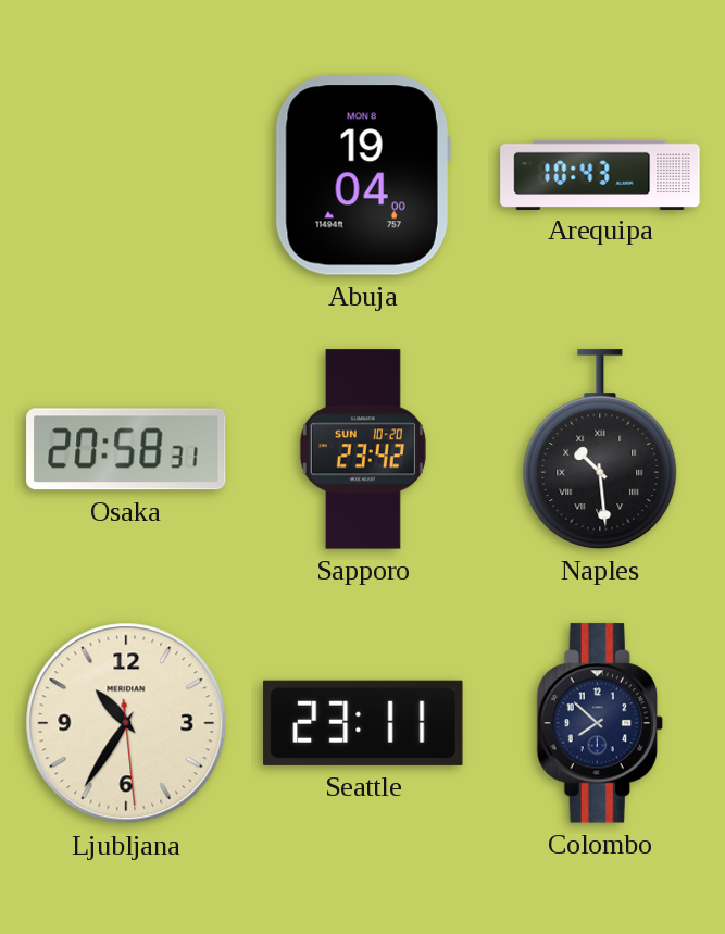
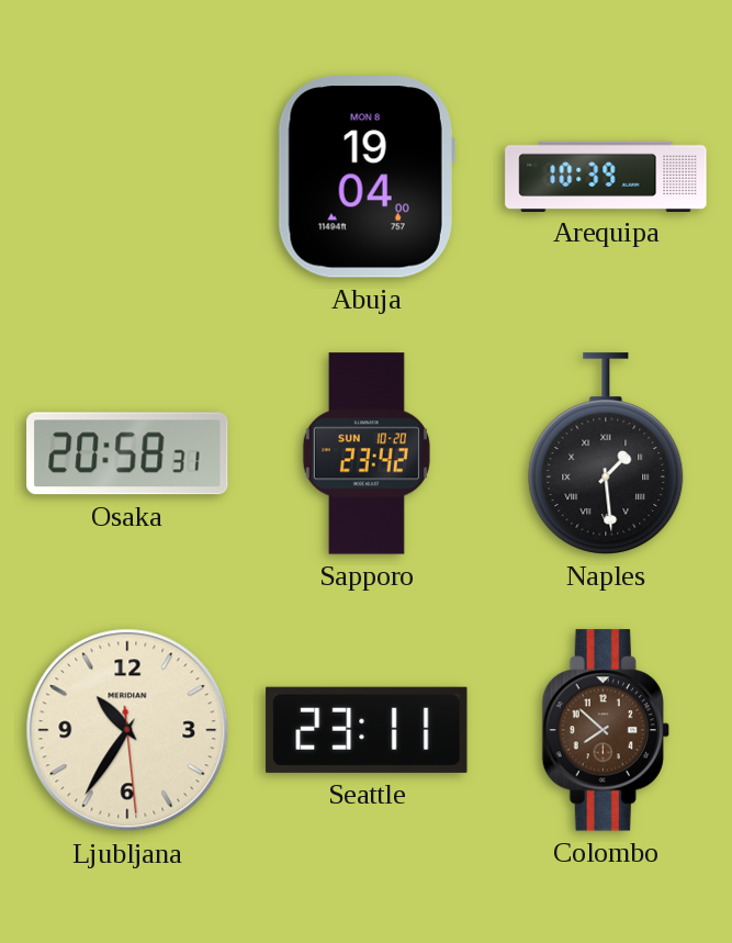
Arequipa: 10:43 -> 10:39
Naples: 10:29 -> 1:29
Colombo dial: navy -> brown
